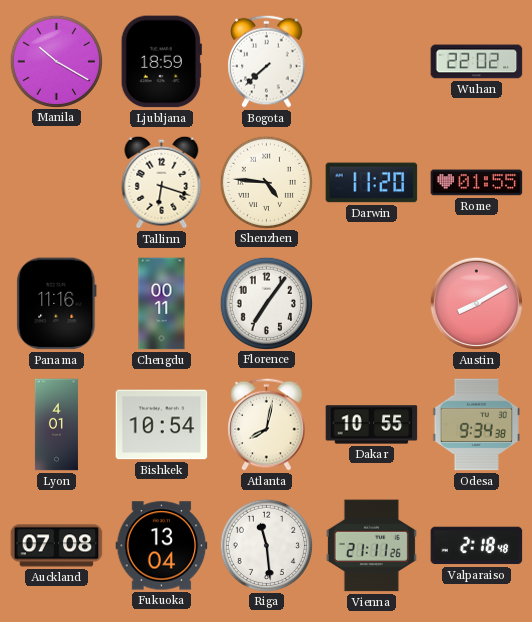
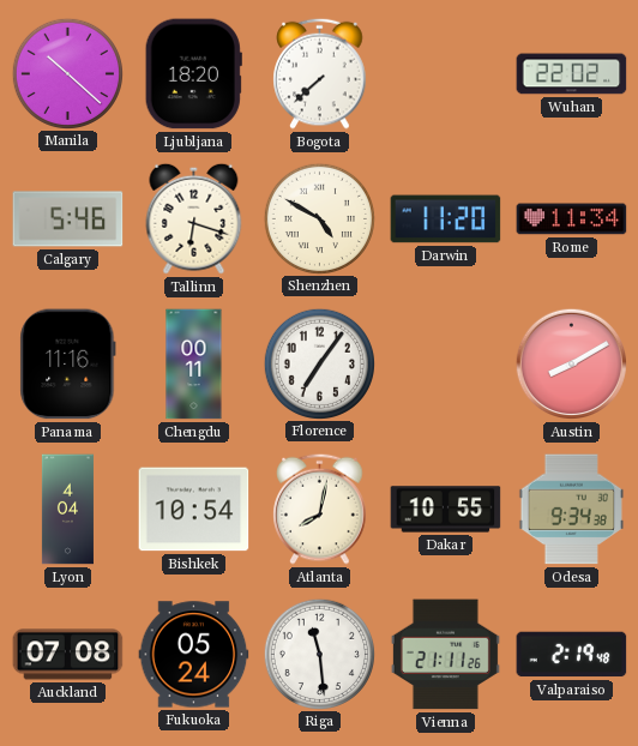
Manila: 10:20 -> 10:22
Ljubljana: 18:59 -> 18:20
Calgary: none -> 5:46
Shenzhen: 4:46 -> 4:50
Rome: 01:55 -> 11:34
Lyon: 4:01 -> 4:04
Fukuoka: 13:04 -> 05:24
Valparaiso: 2:18 -> 2:19
